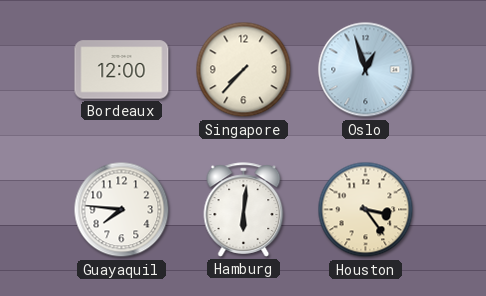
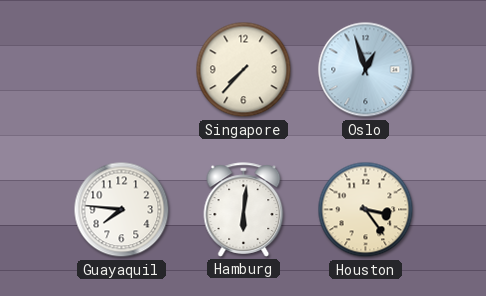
Bordeaux: 12:00 -> none
